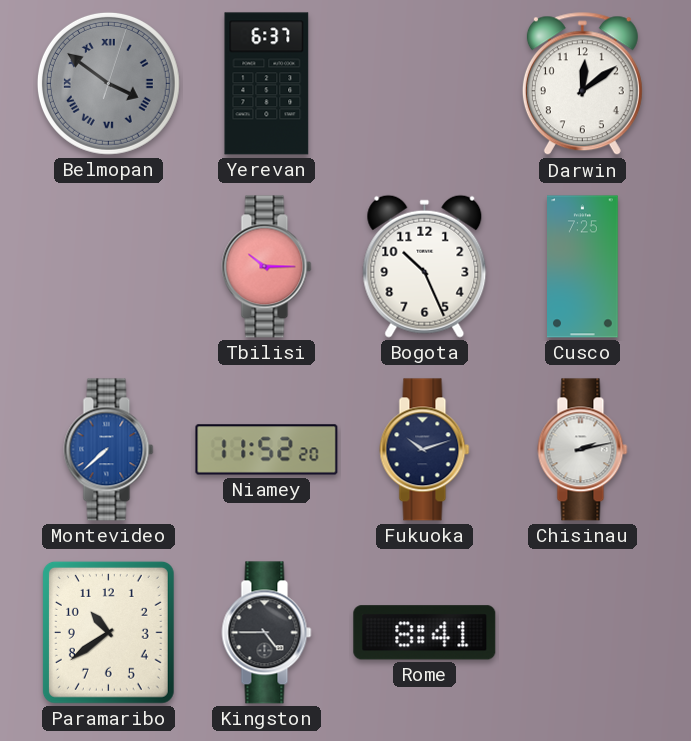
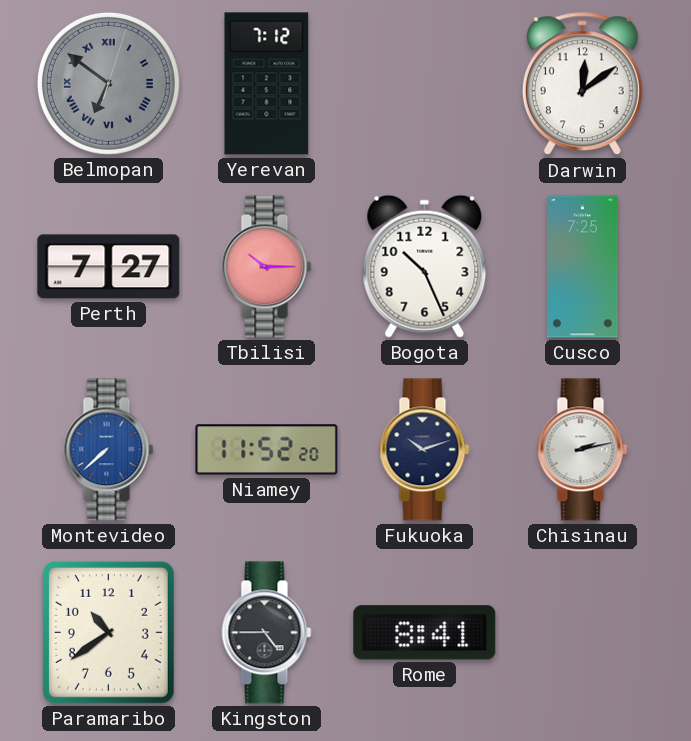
Belmopan: 3:51 -> 6:51
Yerevan: 6:37 -> 7:12
Perth: none -> 7:27
